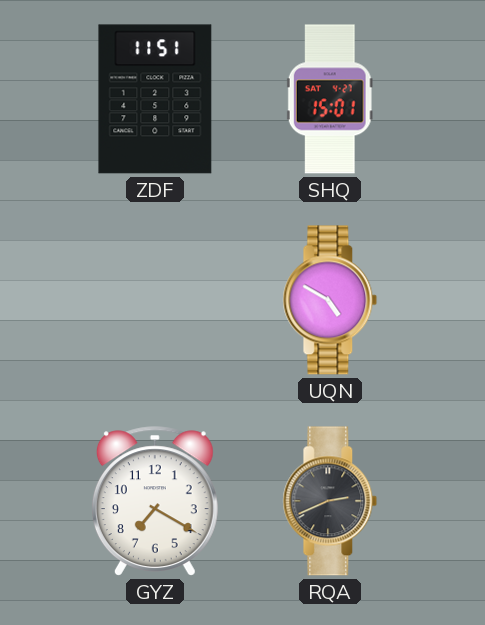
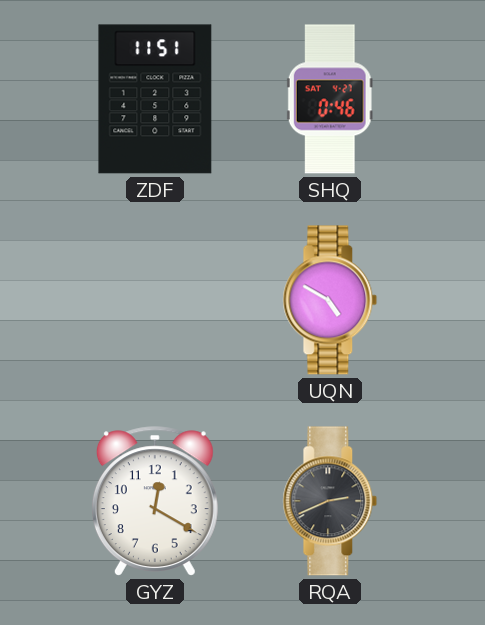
SHQ: 15:01 -> 0:46
GYZ: 7:20 -> 12:20
